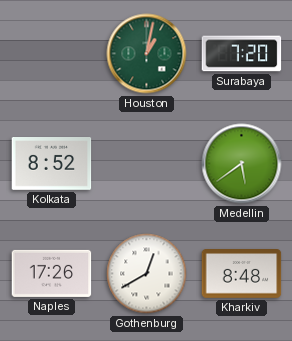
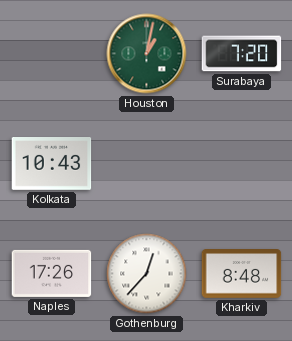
Kolkata: 8:52 -> 10:43
Medellin: 5:39 -> none
Gothenburg: 12:40 -> 12:37
